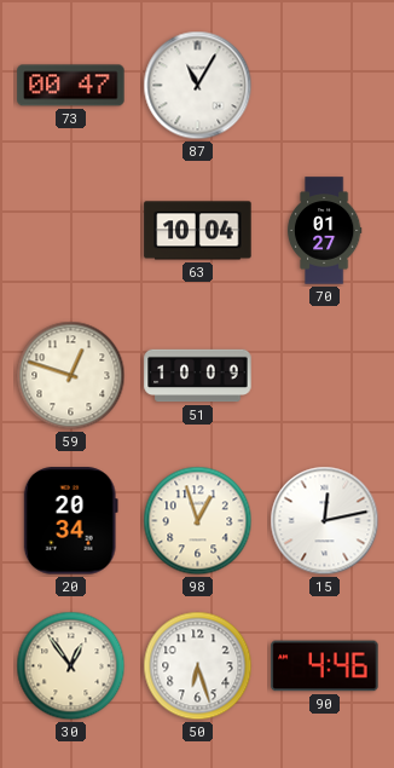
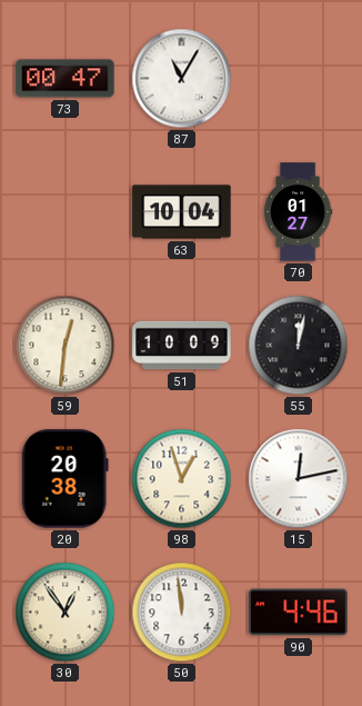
59: 12:48 -> 12:31
55: none -> 12:02
20: 20:34 -> 20:38
50: 6:27 -> 11:59
